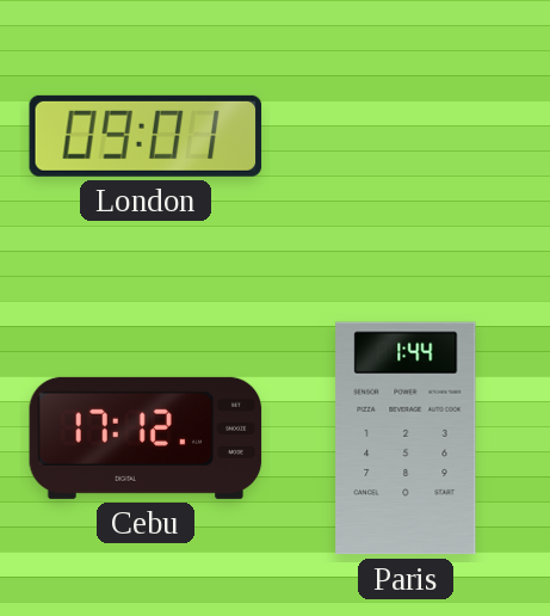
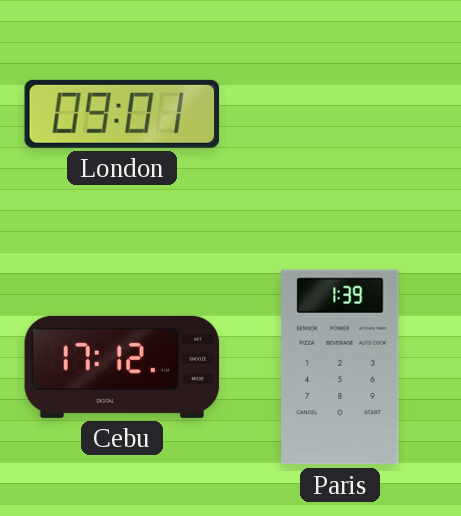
Paris: 1:44 -> 1:39
